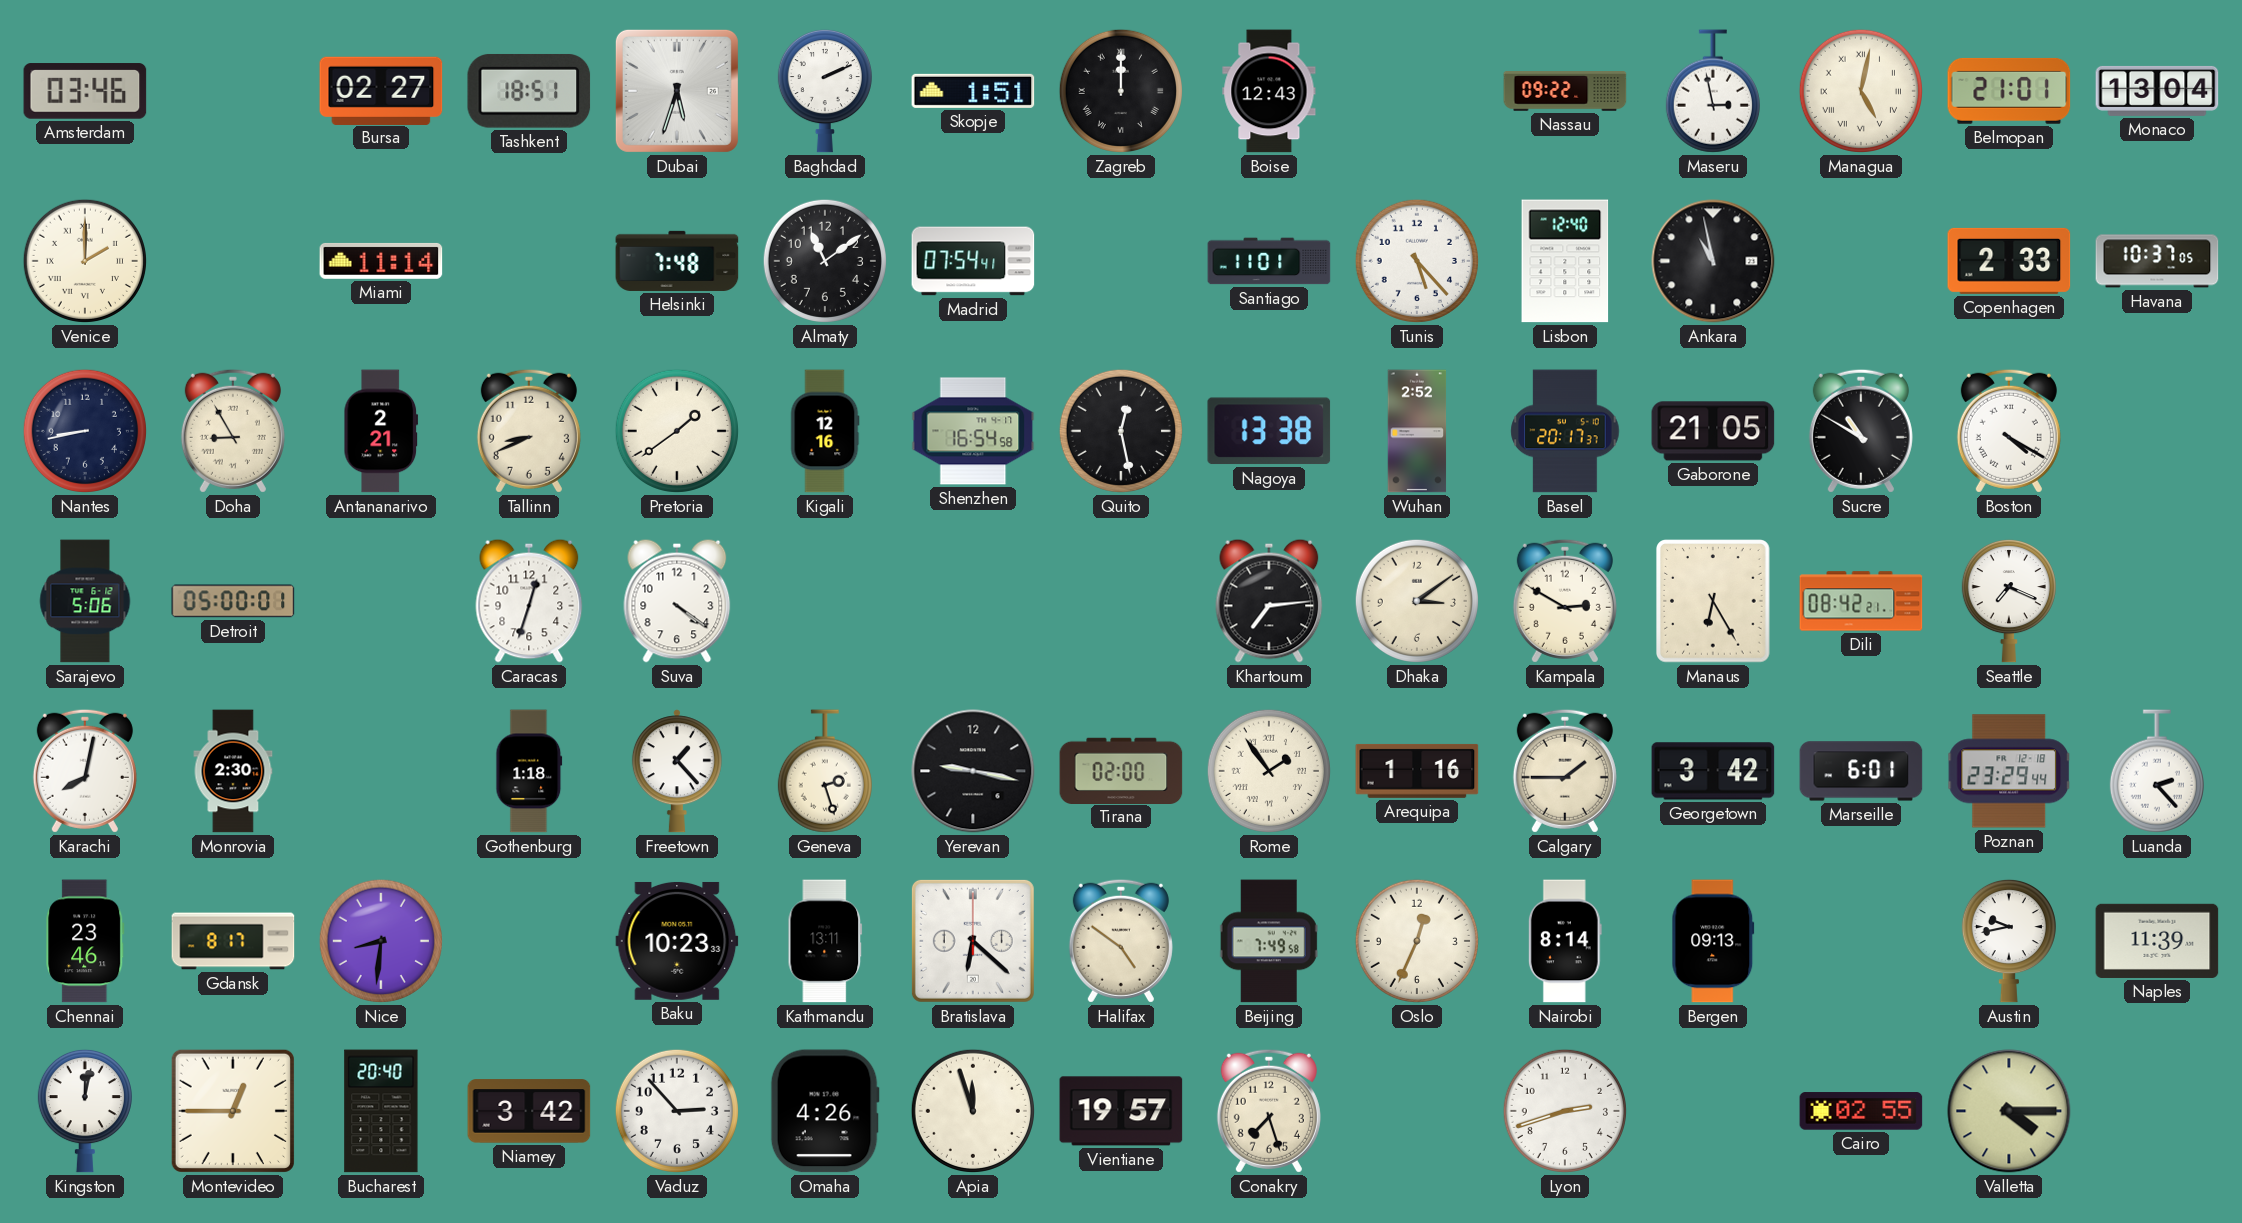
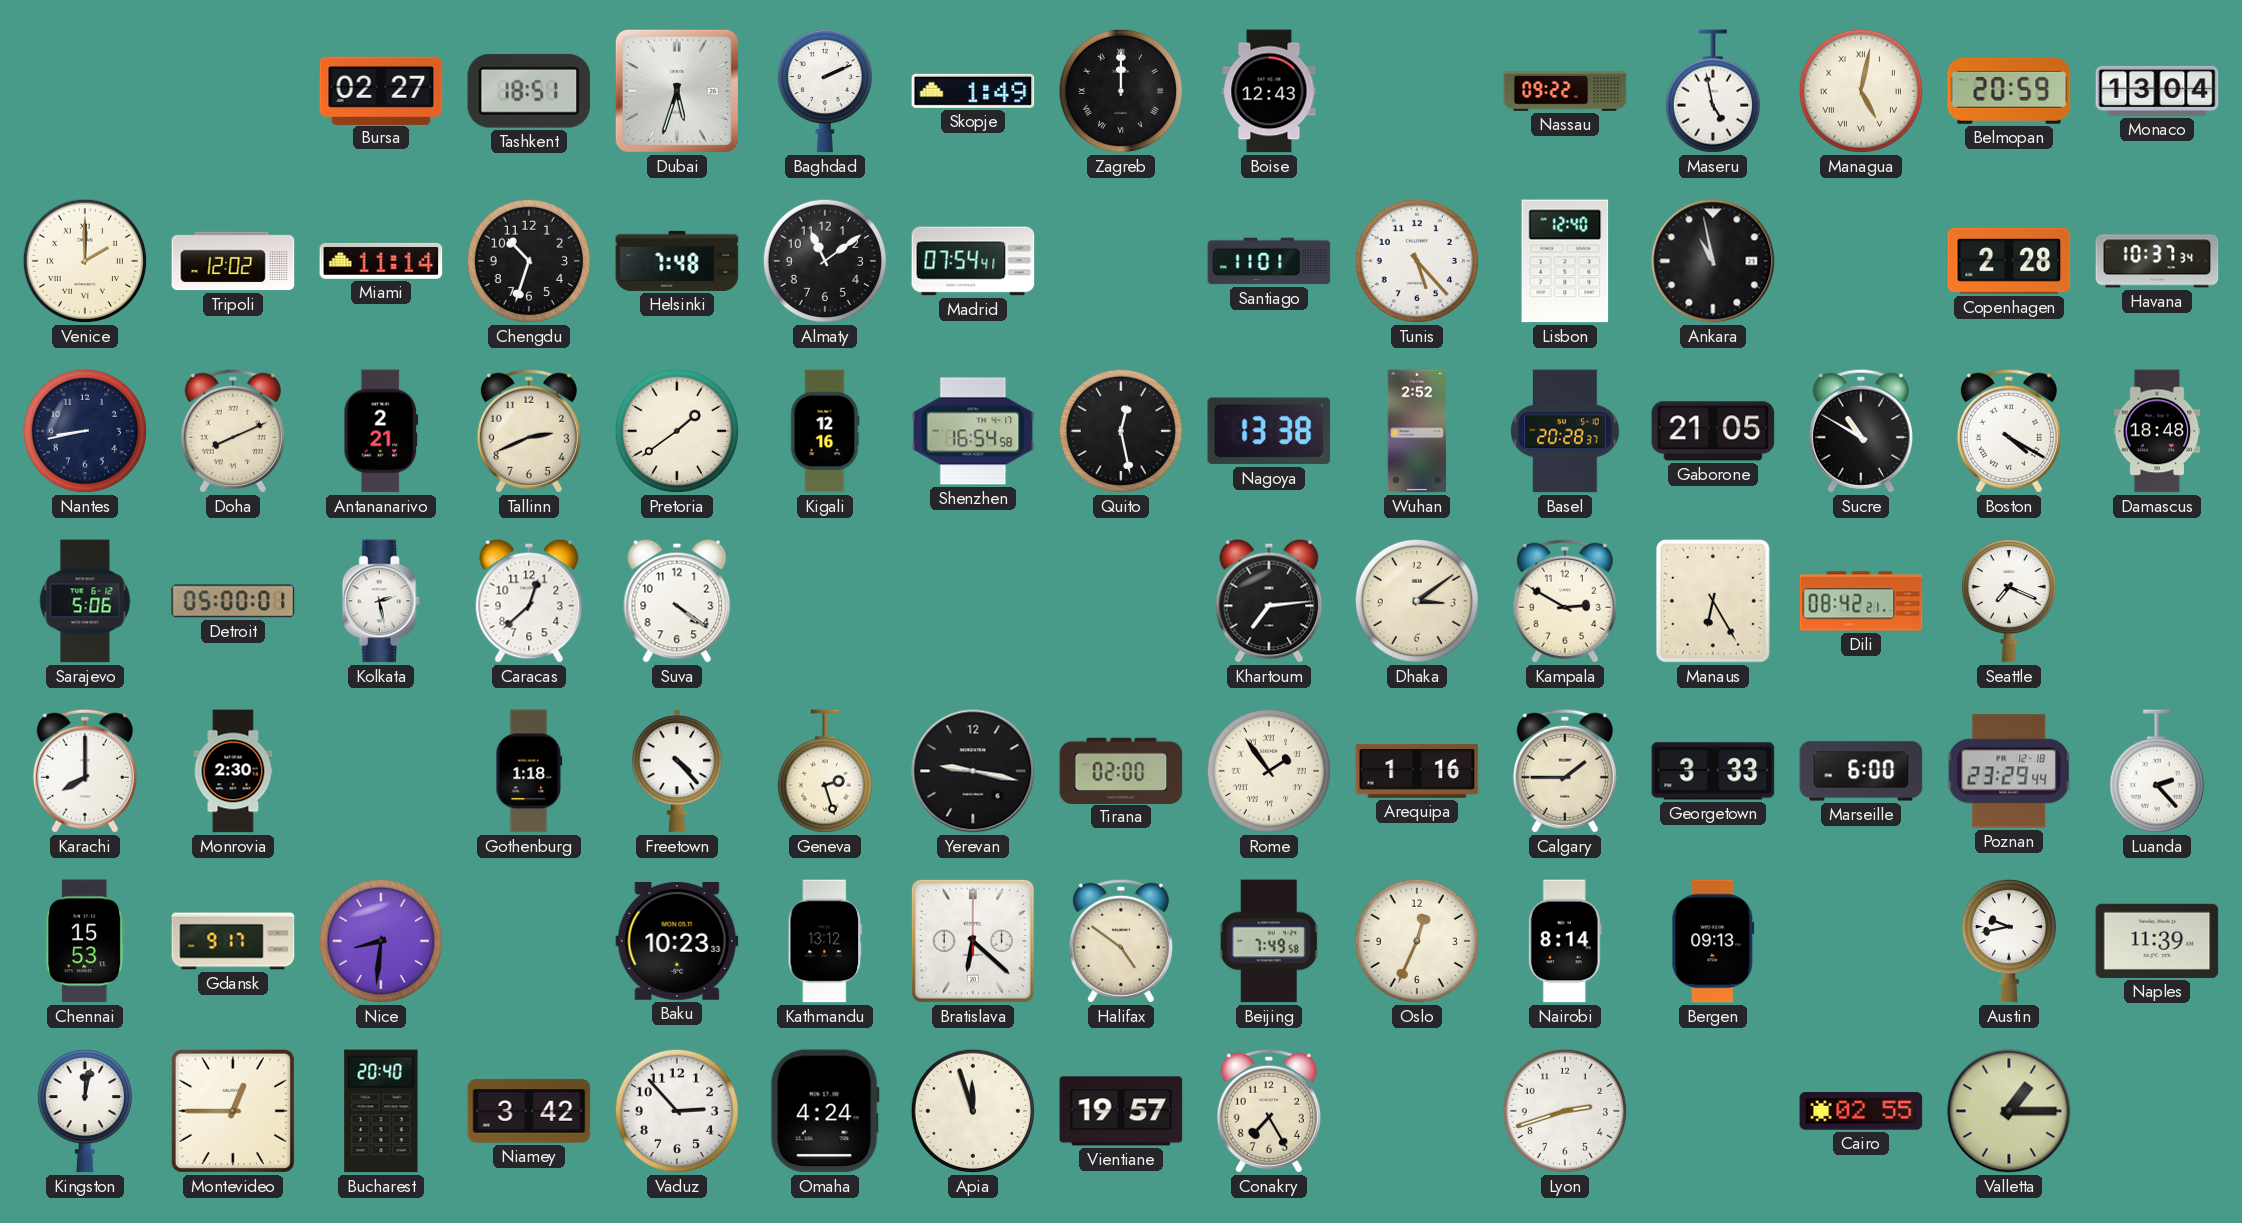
Amsterdam: 03:46 -> none
Skopje: 1:51 -> 1:49
Maseru: 2:58 -> 4:58
Belmopan: 21:01 -> 20:59
Tripoli: none -> 12:02
Chengdu: none -> 10:33
Copenhagen: 2:33 -> 2:28
Havana: 10:37:05 -> 10:37:34
Doha: 8:55 -> 8:11
Tallinn: 8:41 -> 2:41
Basel: 20:17 -> 20:28
Damascus: none -> 18:48
Kolkata: none -> 2:28
Caracas: 12:33 -> 12:38
Karachi: 8:02 -> 8:00
Freetown: 1:23 -> 4:23
Georgetown: 3:42 -> 3:33
Marseille: 6:01 -> 6:00
Chennai: 23:46 -> 15:53
Gdansk: 8:17 -> 9:17
Kathmandu: 13:11 -> 13:12
Omaha: 4:26 -> 4:24
Conakry: 7:27 -> 7:25
Valletta: 4:15 -> 1:15
